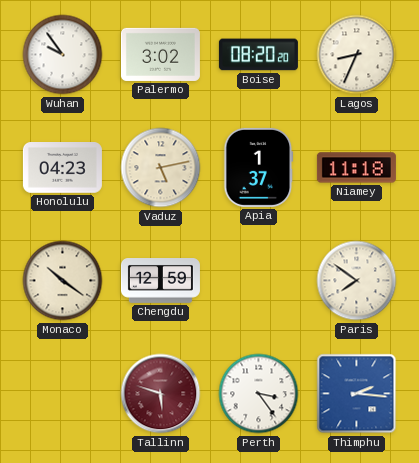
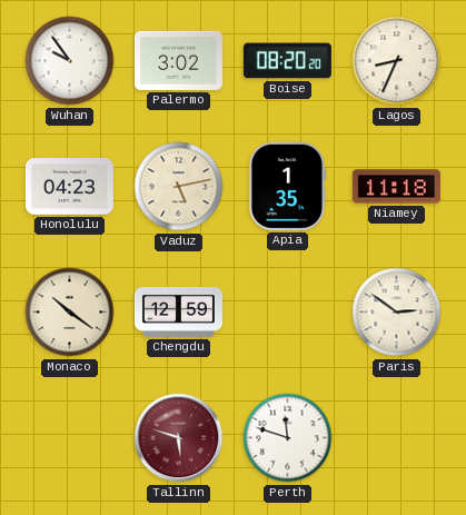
Apia: 1:37 -> 1:35
Paris: 7:51 -> 2:51
Perth: 3:24 -> 11:48
Thimphu: 2:16 -> none
